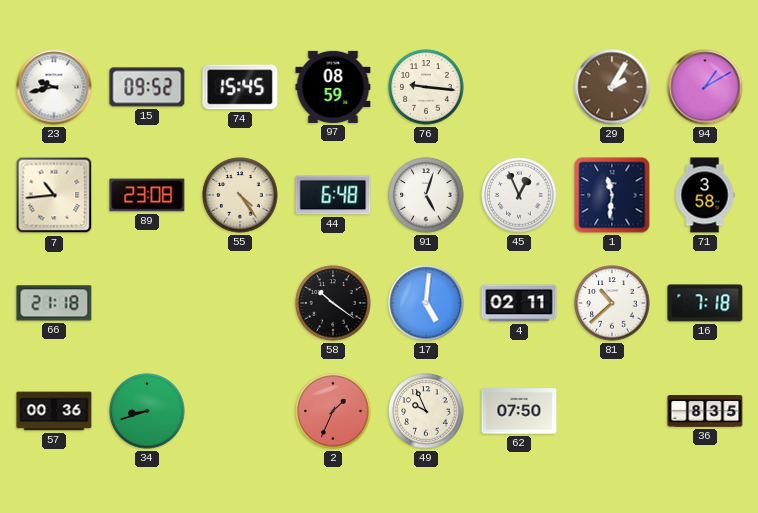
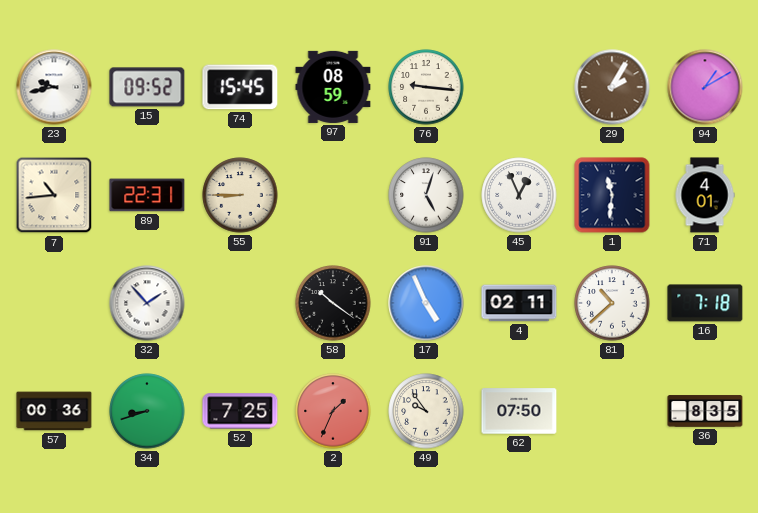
89: 23:08 -> 22:31
55: 4:24 -> 8:45
44: 6:48 -> none
71: 3:58 -> 4:01
66: 21:18 -> none
32: none -> 1:53
17: 5:01 -> 4:56
52: none -> 7:25
49: 9:56 -> 9:54
